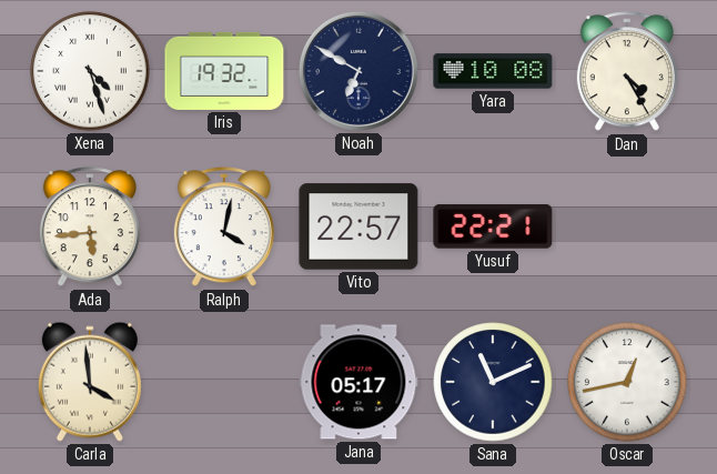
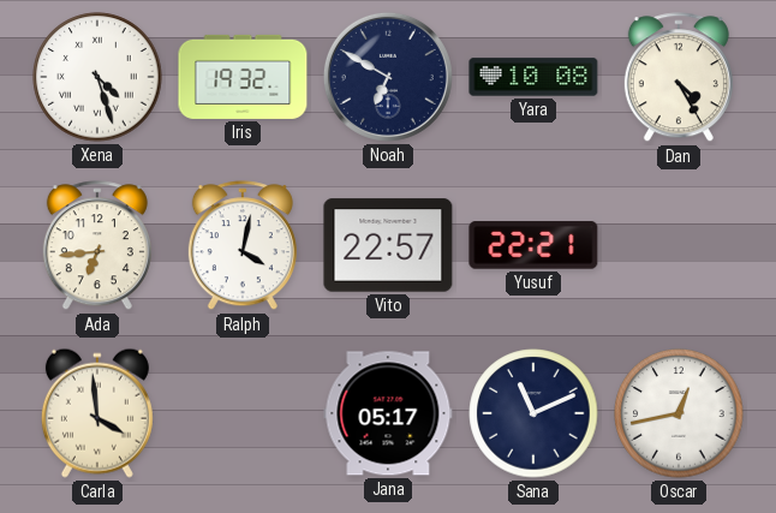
Ada: 5:44 -> 6:44
